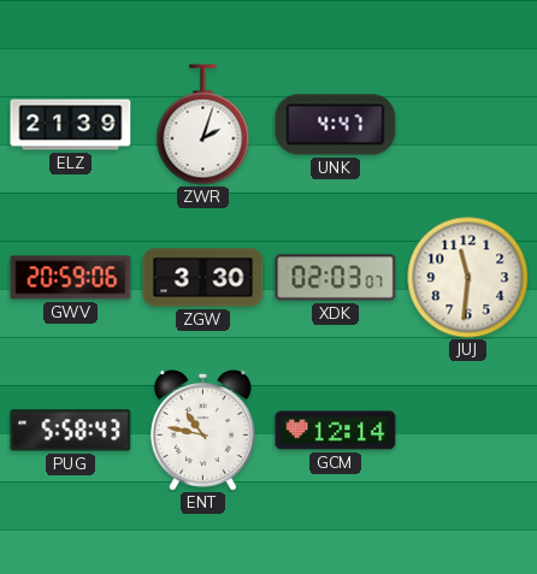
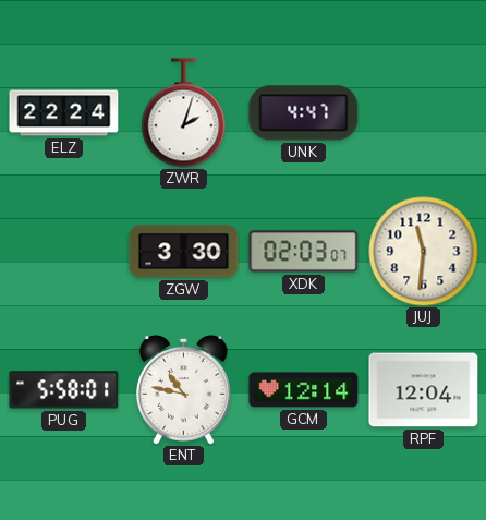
ELZ: 21:39 -> 22:24
GWV: 20:59 -> none
PUG: 5:58:43 -> 5:58:01
RPF: none -> 12:04
